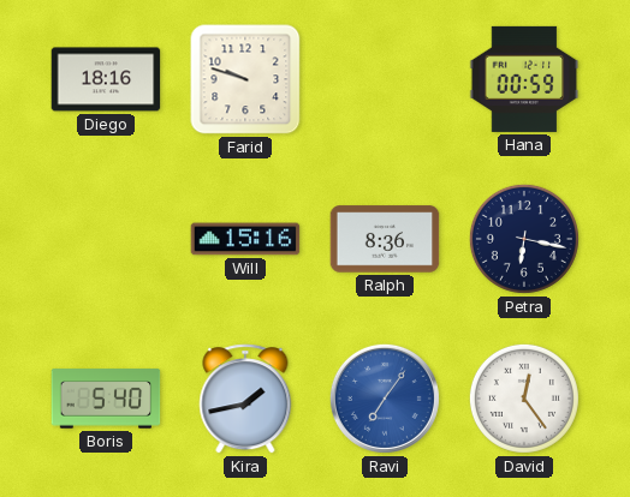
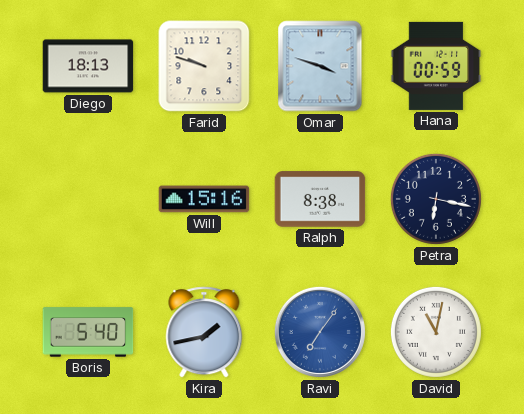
Diego: 18:16 -> 18:13
Omar: none -> 3:48
Ralph: 8:36 -> 8:38
David: 12:24 -> 11:02
